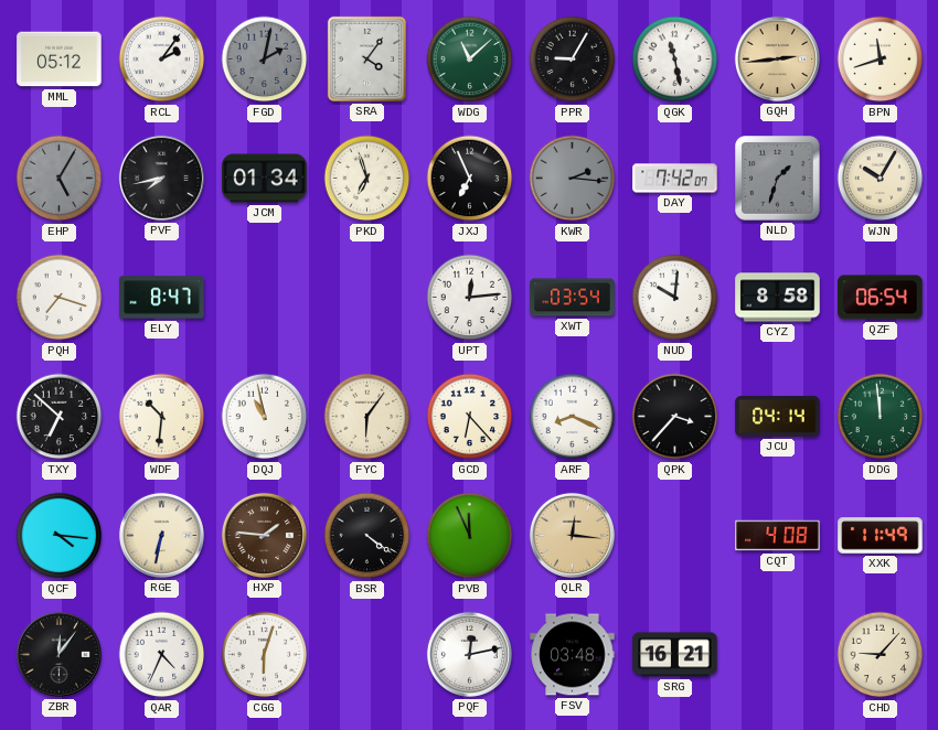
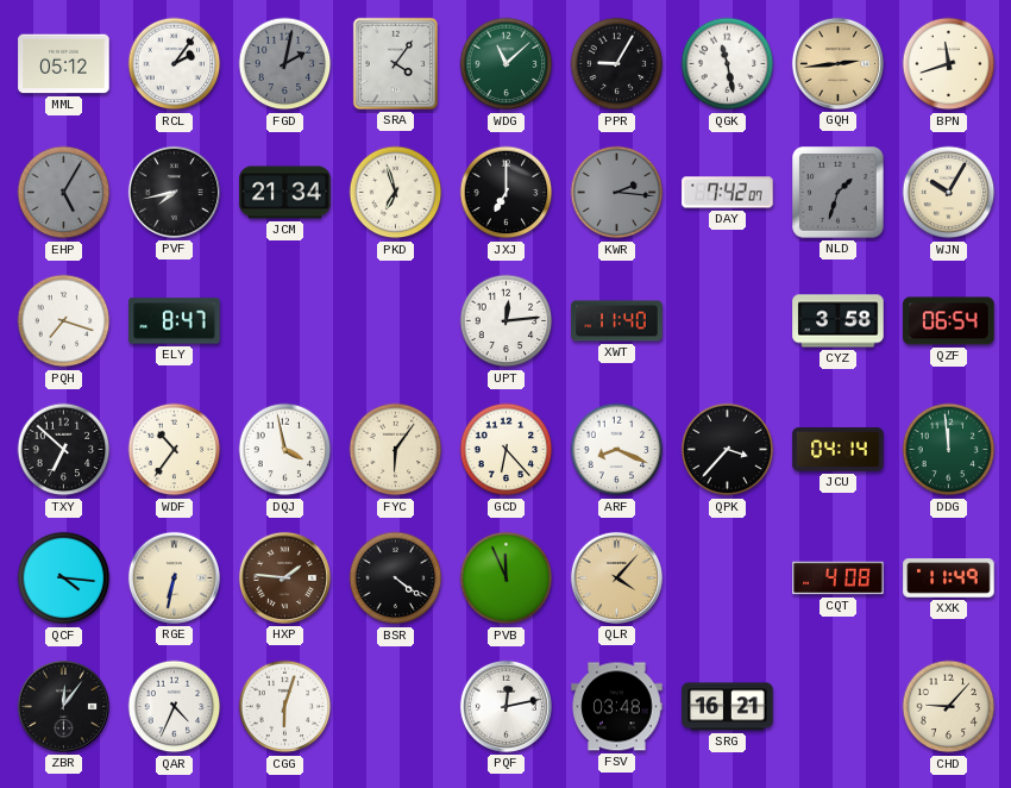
JCM: 01:34 -> 21:34
JXJ: 6:56 -> 7:00
XWT: 03:54 -> 11:40
NUD: 10:01 -> none
CYZ: 8:58 -> 3:58
WDF: 10:31 -> 10:36
DQJ: 10:58 -> 3:58
QLR: 12:16 -> 4:07
